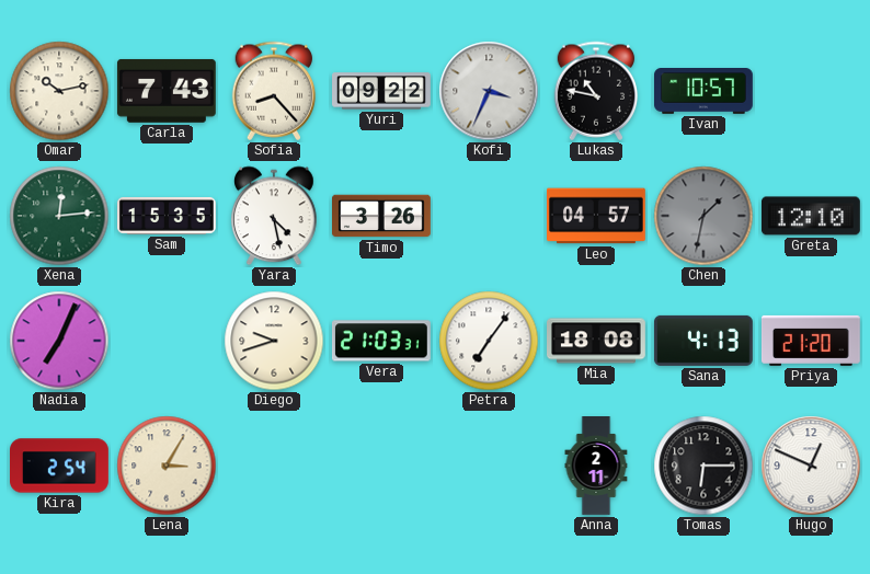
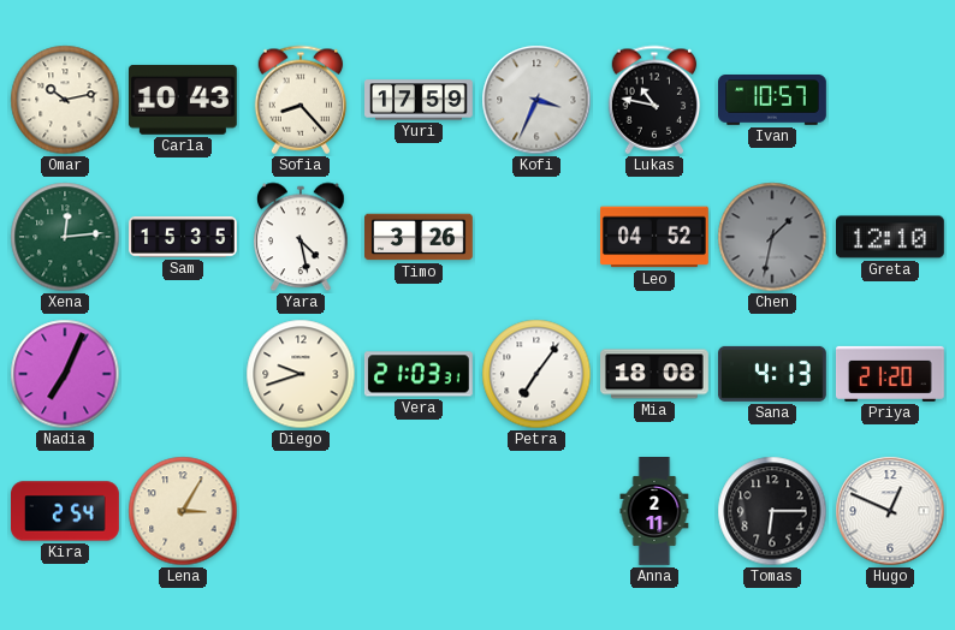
Carla: 7:43 -> 10:43
Yuri: 09:22 -> 17:59
Leo: 04:57 -> 04:52
